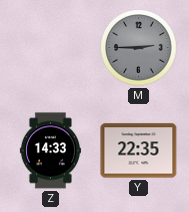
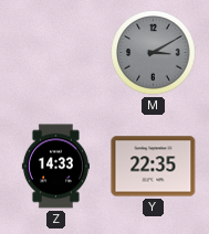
M: 2:45 -> 3:10
